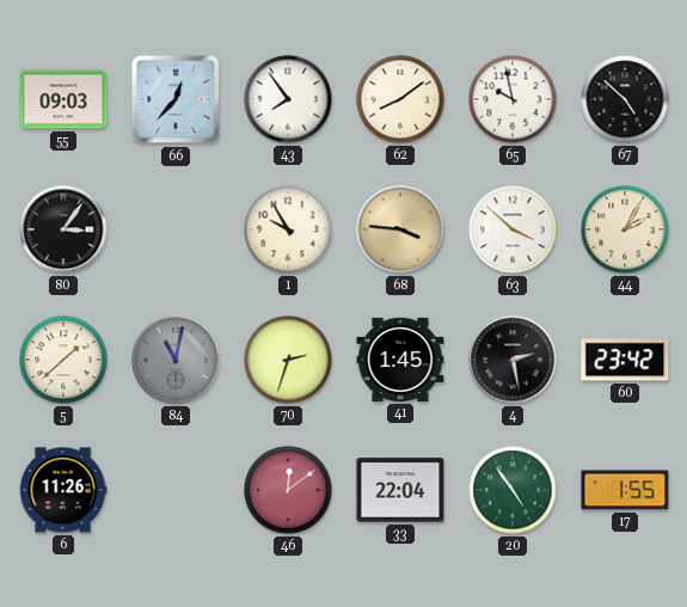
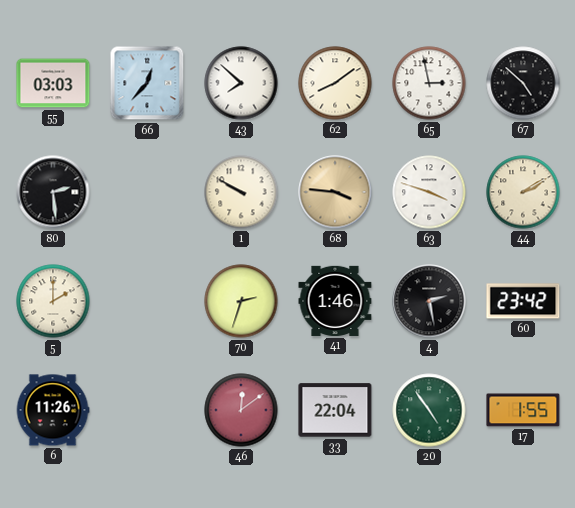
55: 09:03 -> 03:03
43: 7:54 -> 7:52
65: 9:58 -> 2:58
80: 3:06 -> 2:29
1: 9:55 -> 9:50
63: 3:52 -> 3:48
44: 2:05 -> 2:10
5: 1:38 -> 2:00
84: 11:02 -> none
41: 1:45 -> 1:46
